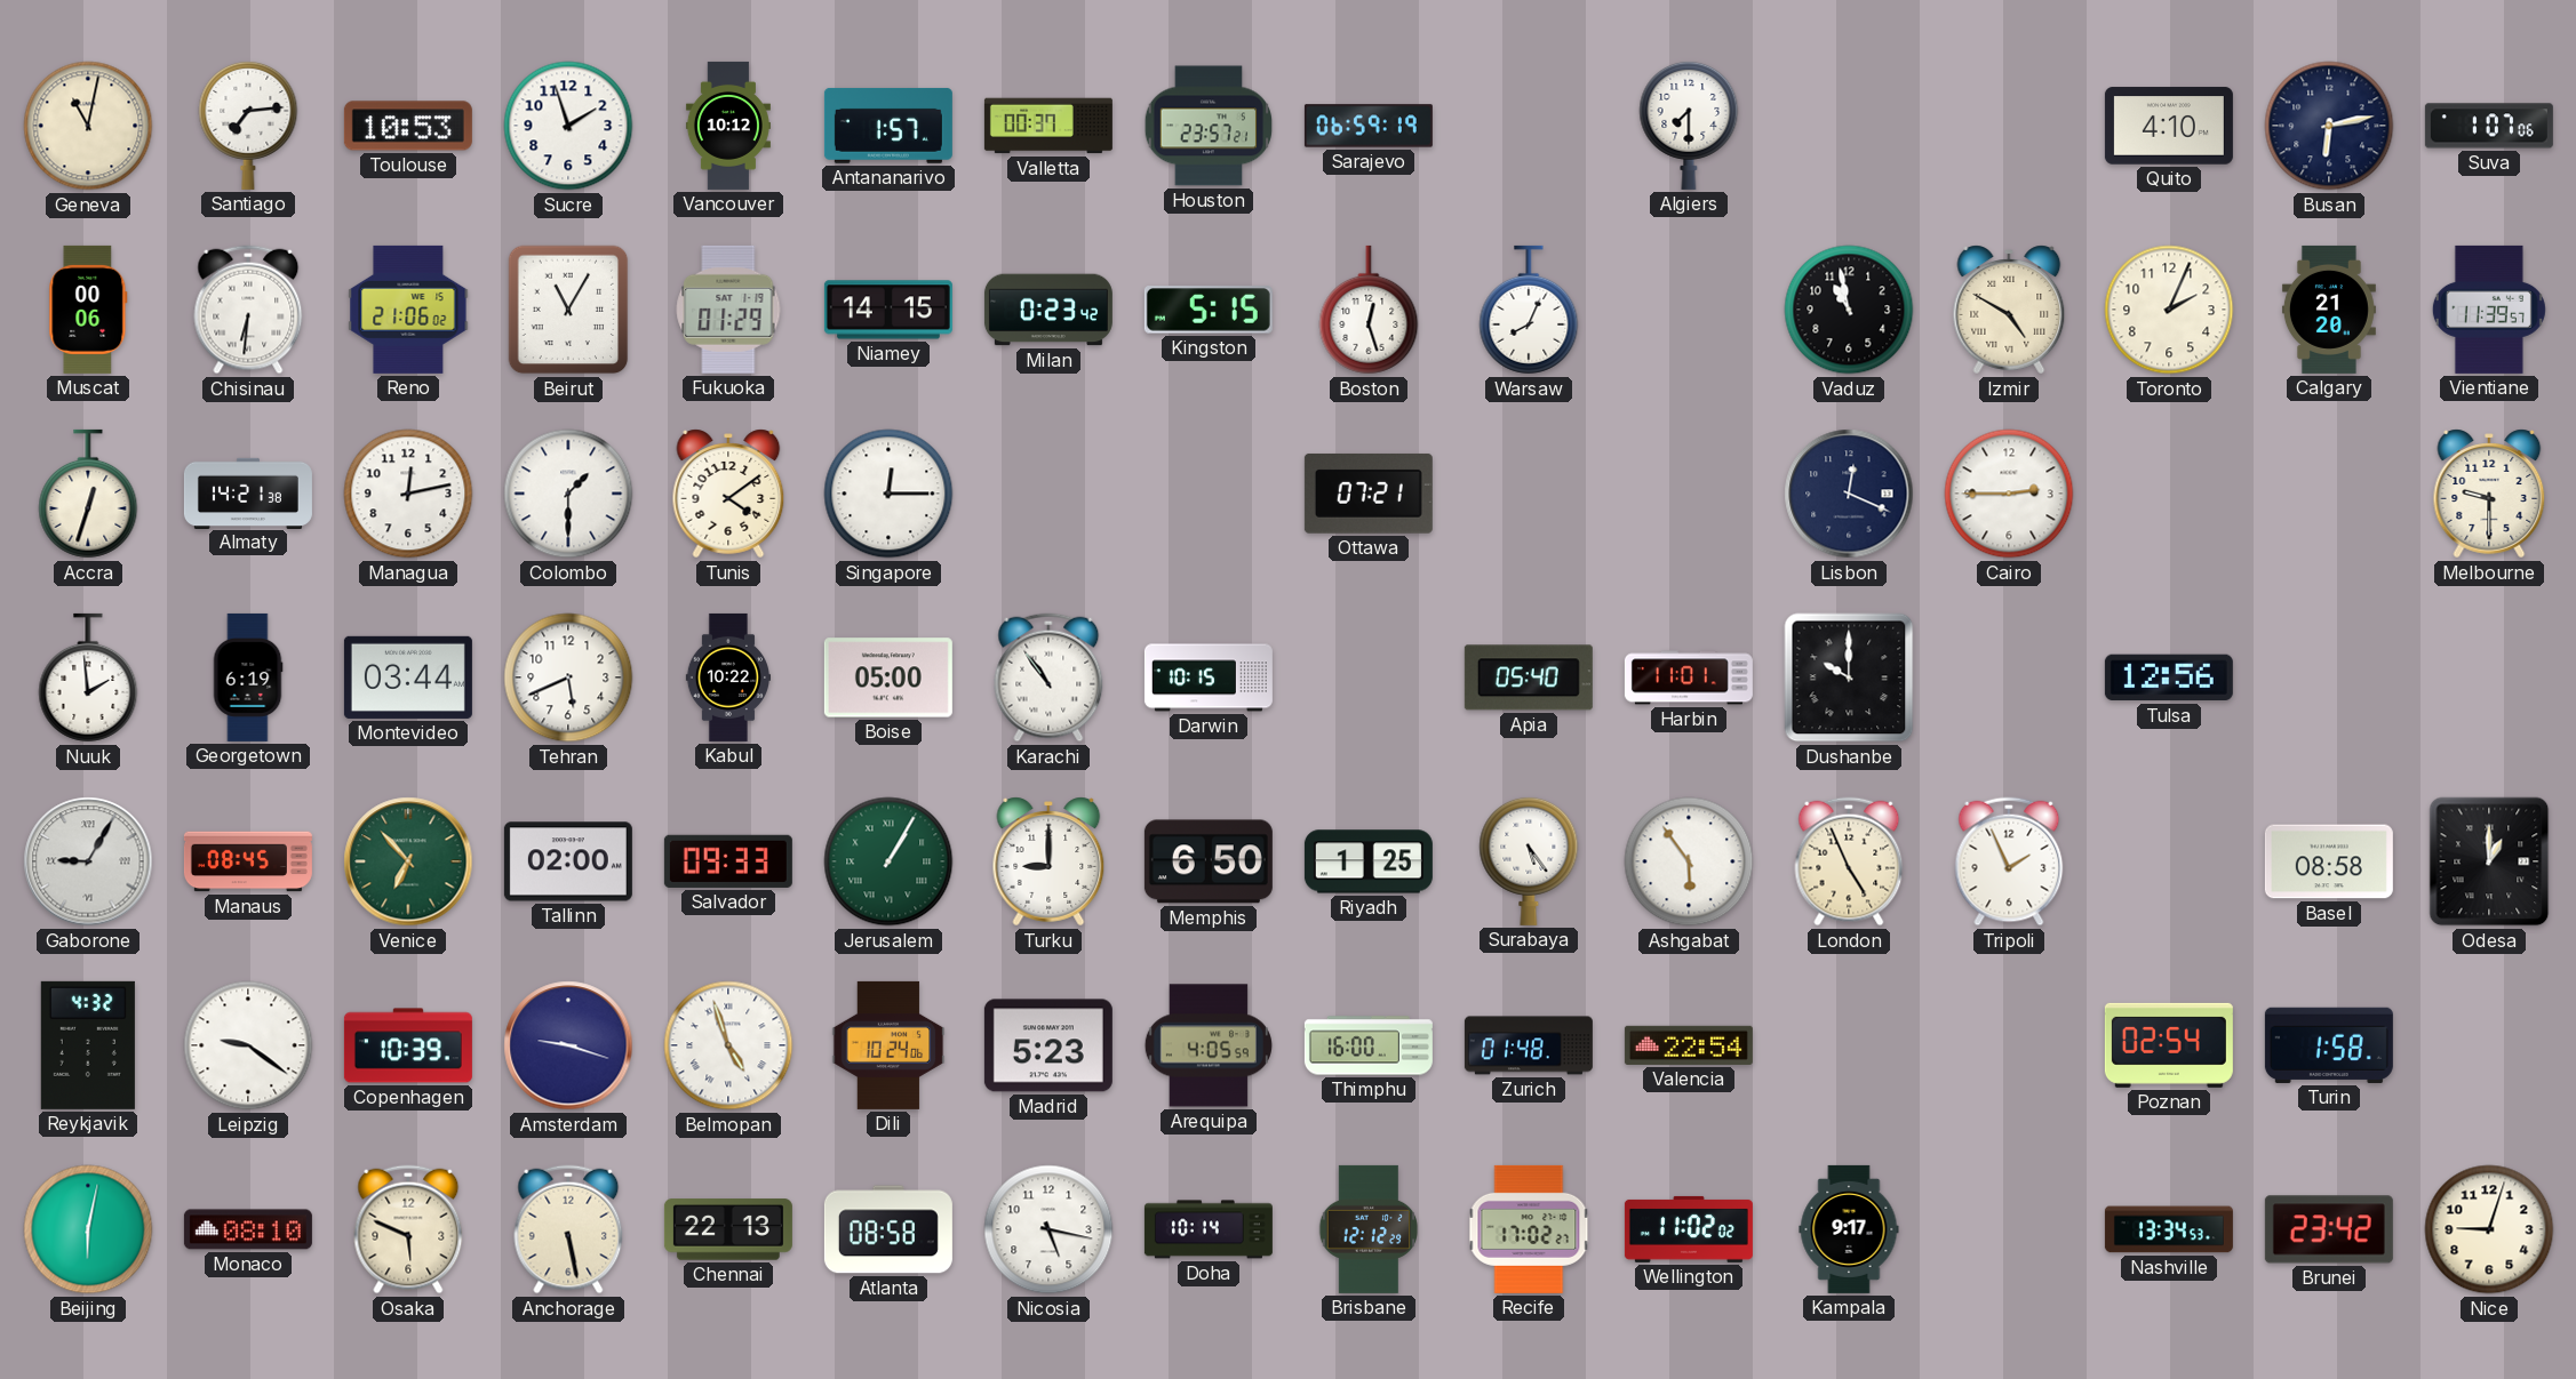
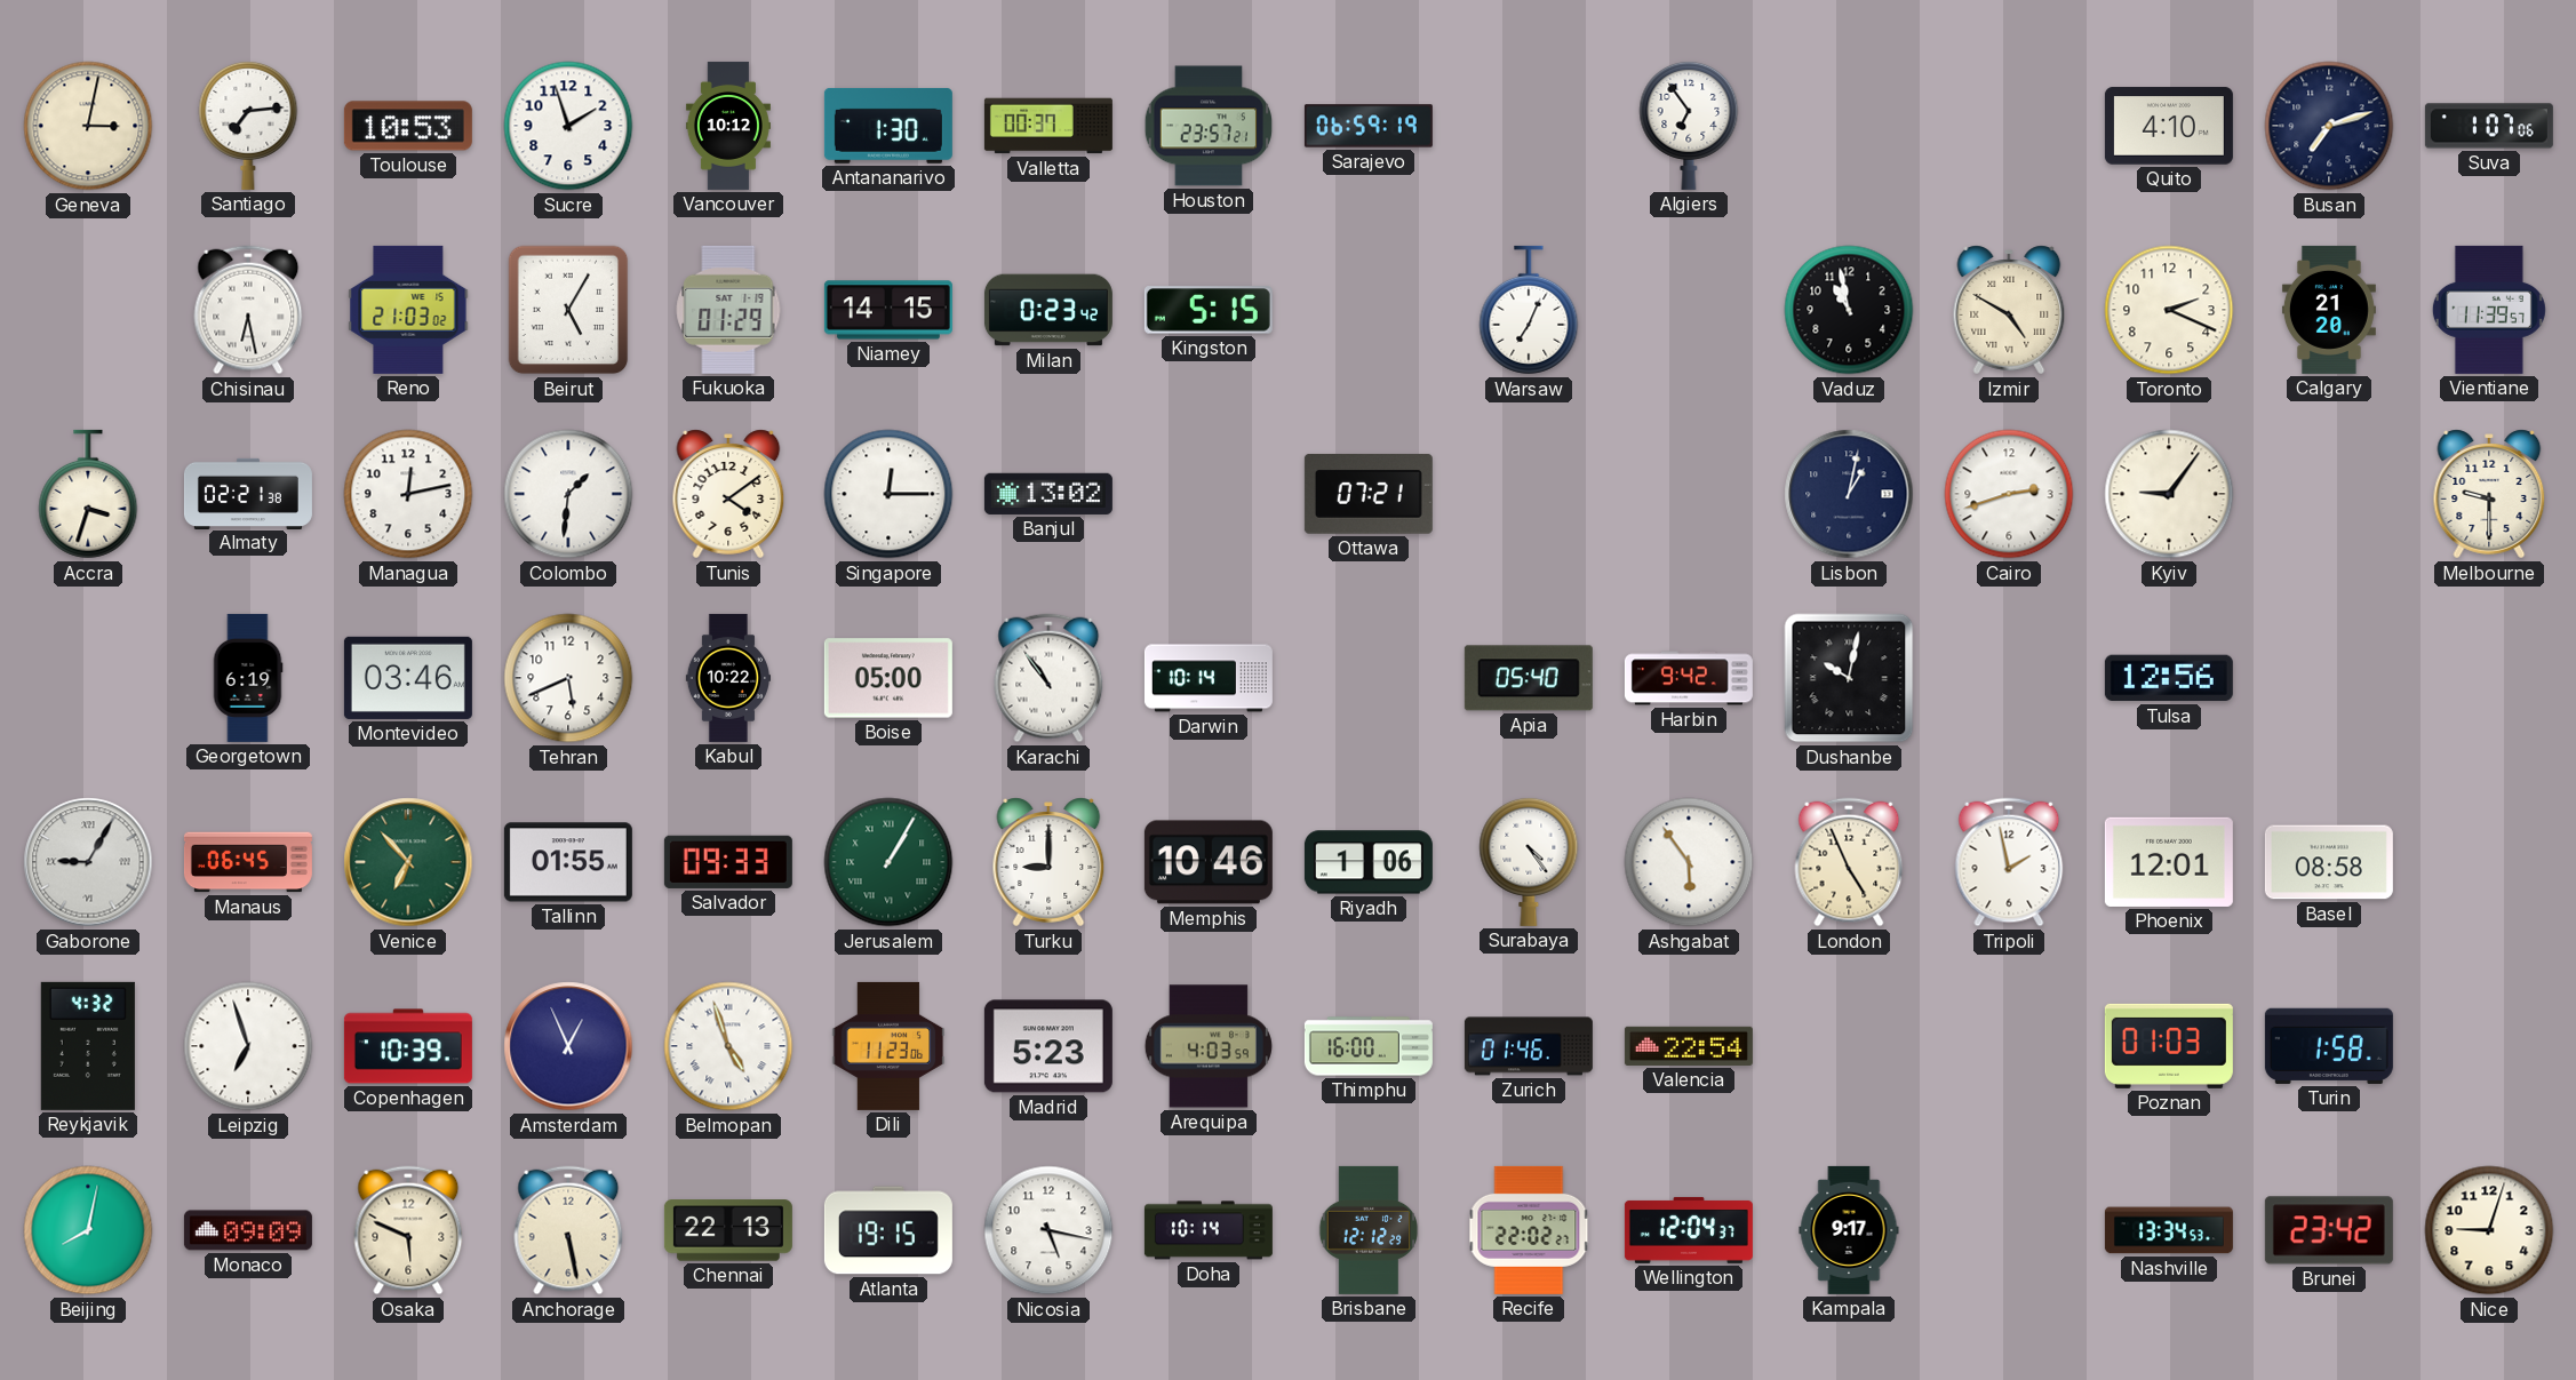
Geneva: 11:02 -> 3:02
Antananarivo: 1:57 -> 1:30
Algiers: 7:30 -> 6:54
Busan: 6:13 -> 7:12
Muscat: 00:06 -> none
Chisinau: 6:31 -> 6:28
Reno: 21:06 -> 21:03
Beirut: 11:05 -> 5:05
Boston: 12:27 -> none
Warsaw: 8:04 -> 7:04
Toronto: 2:04 -> 2:19
Accra: 12:33 -> 3:33
Almaty: 14:21 -> 02:21
Colombo: 1:30 -> 1:31
Banjul: none -> 13:02
Lisbon: 12:19 -> 1:02
Cairo: 2:45 -> 2:42
Kyiv: none -> 9:06
Nuuk: 1:59 -> none
Montevideo: 03:44 -> 03:46
Darwin: 10:15 -> 10:14
Harbin: 11:01 -> 9:42
Dushanbe: 10:00 -> 10:02
Manaus: 08:45 -> 06:45
Tallinn: 02:00 -> 01:55
Memphis: 6:50 -> 10:46
Riyadh: 1:25 -> 1:06
Surabaya: 5:24 -> 4:24
Tripoli: 1:56 -> 1:58
Phoenix: none -> 12:01
Odesa: 1:00 -> none
Leipzig: 9:21 -> 6:57
Amsterdam: 9:18 -> 12:56
Dili: 10:24 -> 11:23
Arequipa: 4:05 -> 4:03
Zurich: 01:48 -> 01:46
Poznan: 02:54 -> 01:03
Beijing: 6:02 -> 8:02
Monaco: 08:10 -> 09:09
Atlanta: 08:58 -> 19:15
Recife: 17:02 -> 22:02
Wellington: 11:02 -> 12:04
